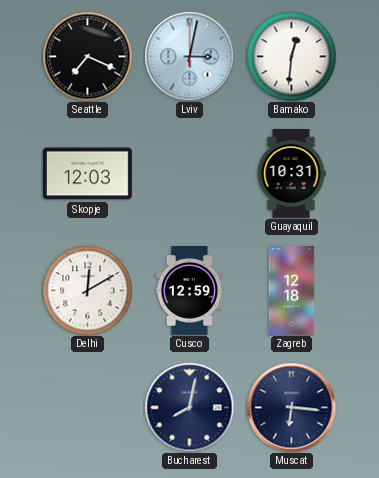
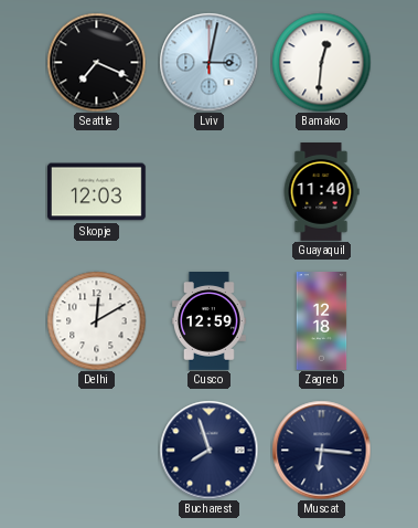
Guayaquil: 10:31 -> 11:40
Bucharest: 8:02 -> 7:57
